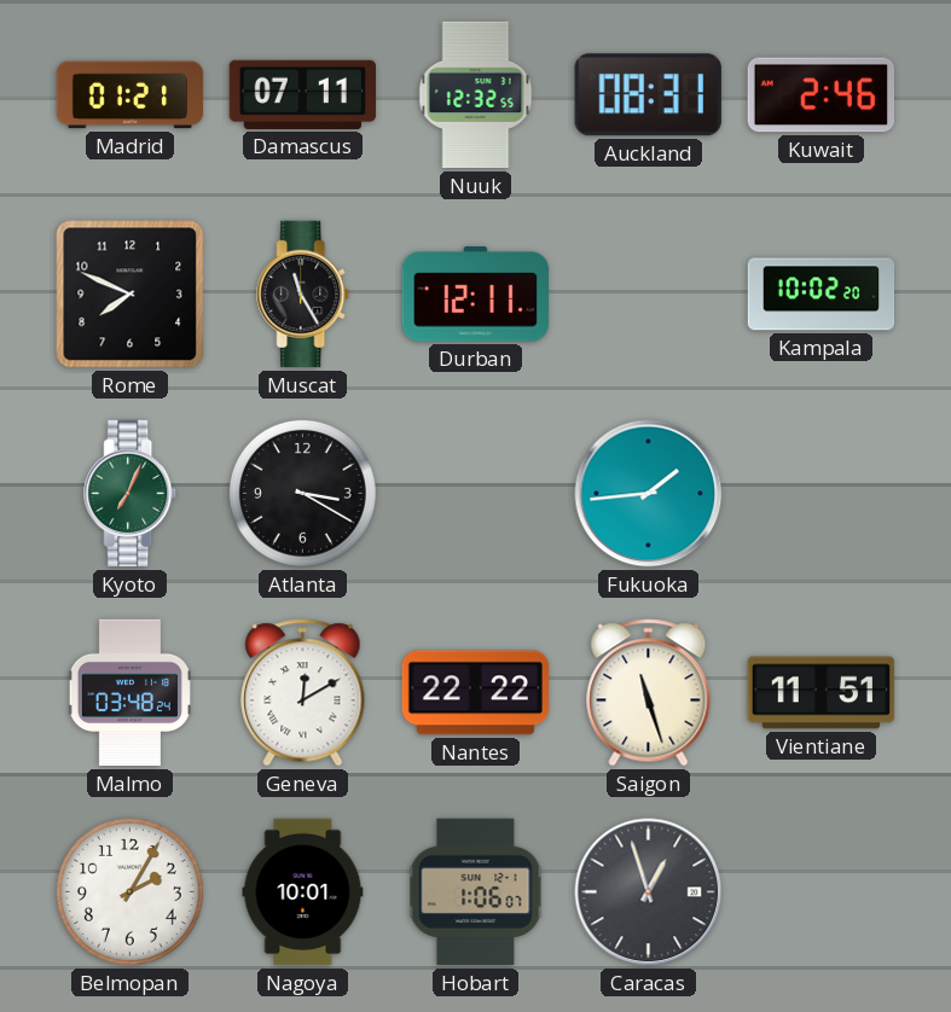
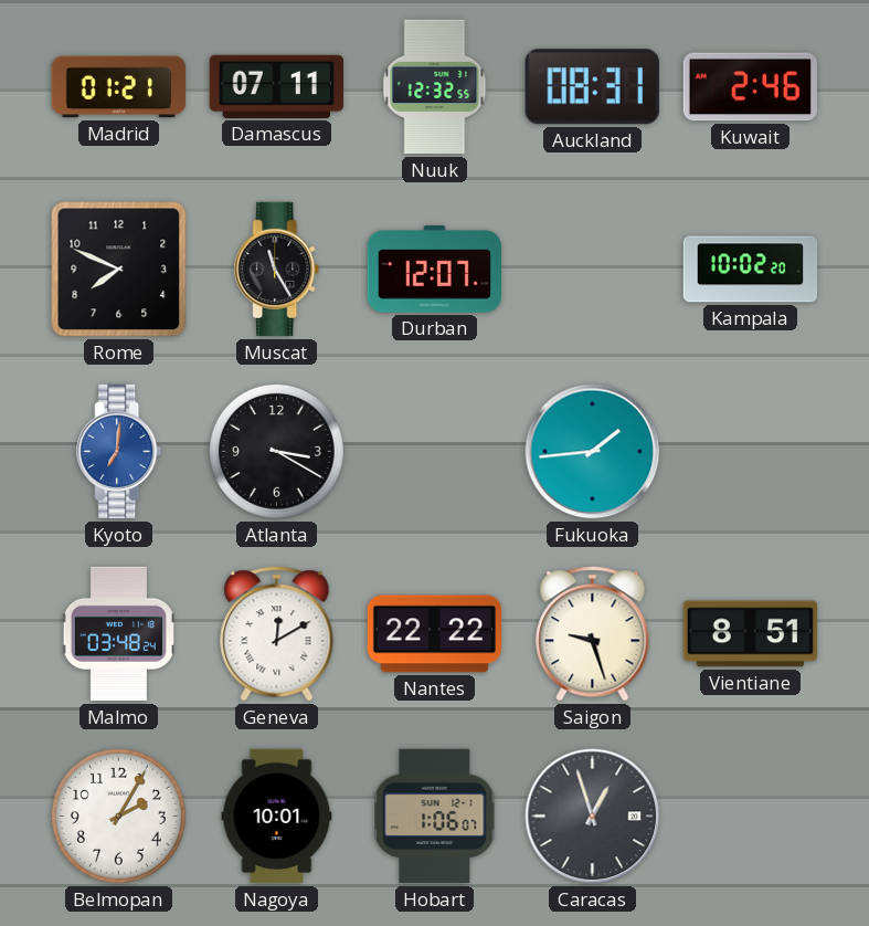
Durban: 12:11 -> 12:07
Kyoto: 7:04 -> 7:01
Kyoto dial: green -> blue
Saigon: 11:27 -> 9:27
Vientiane: 11:51 -> 8:51
